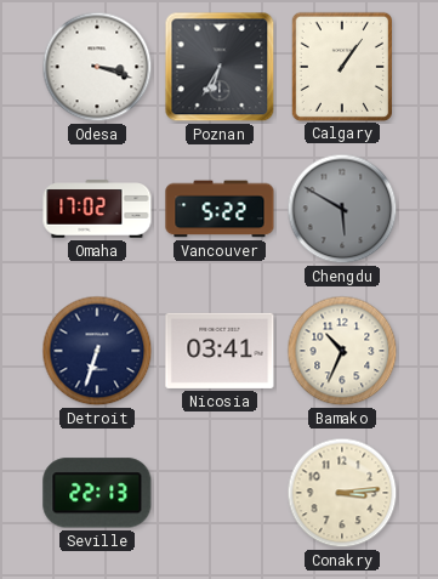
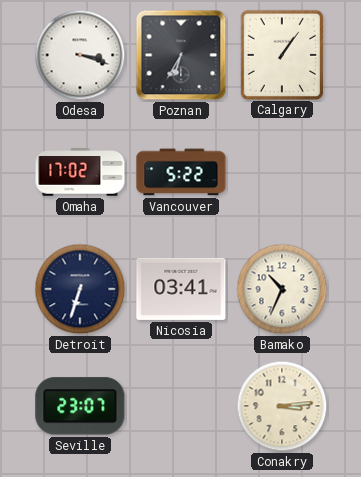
Chengdu: 5:50 -> none
Seville: 22:13 -> 23:07
